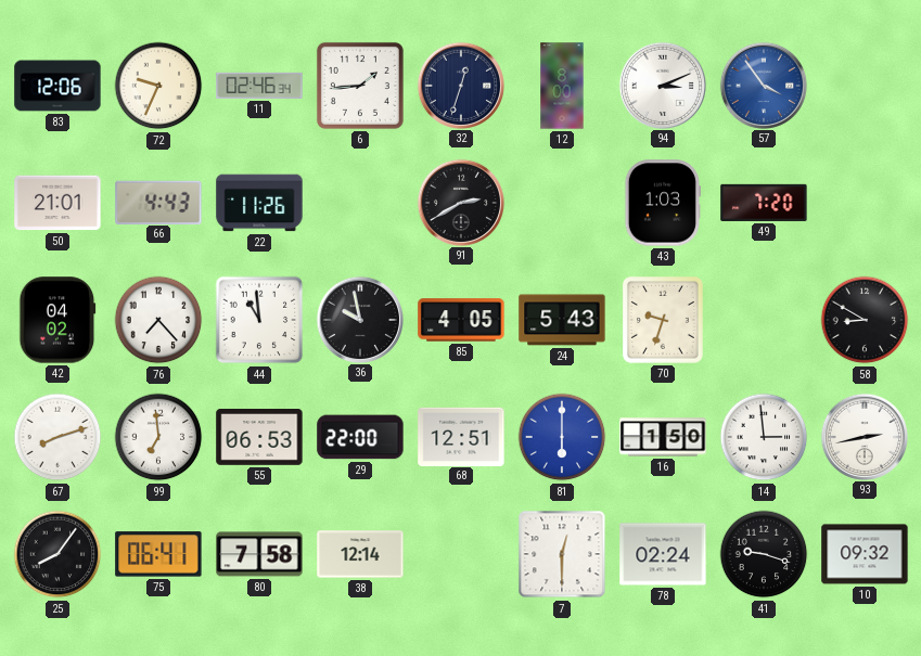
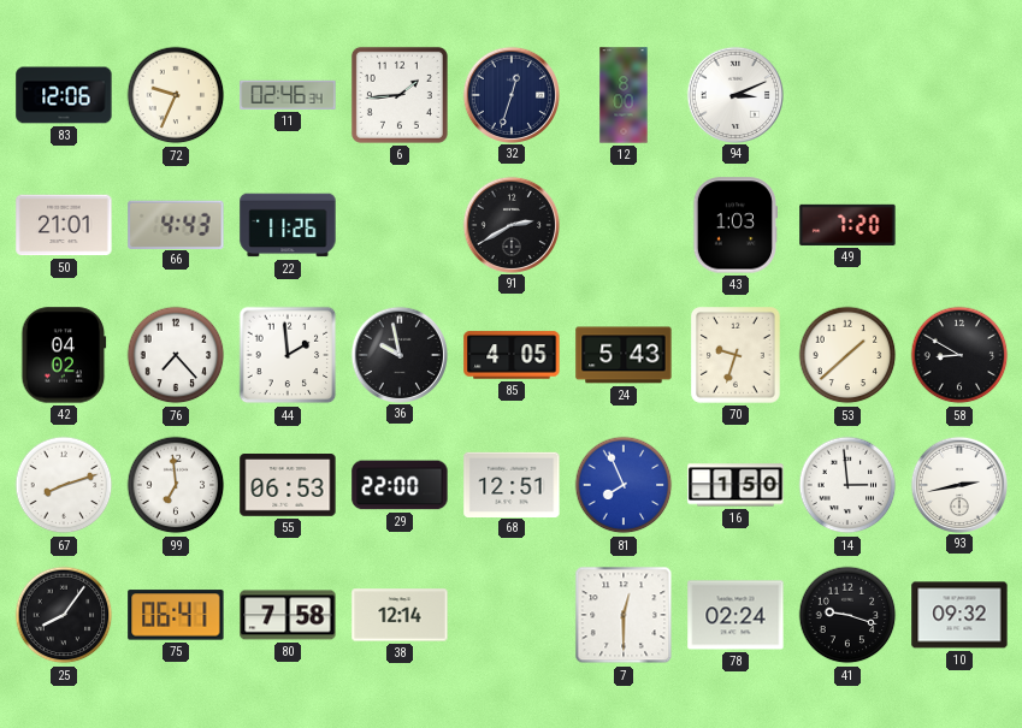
57: 3:54 -> none
44: 10:59 -> 1:59
53: none -> 1:38
81: 6:00 -> 7:56
